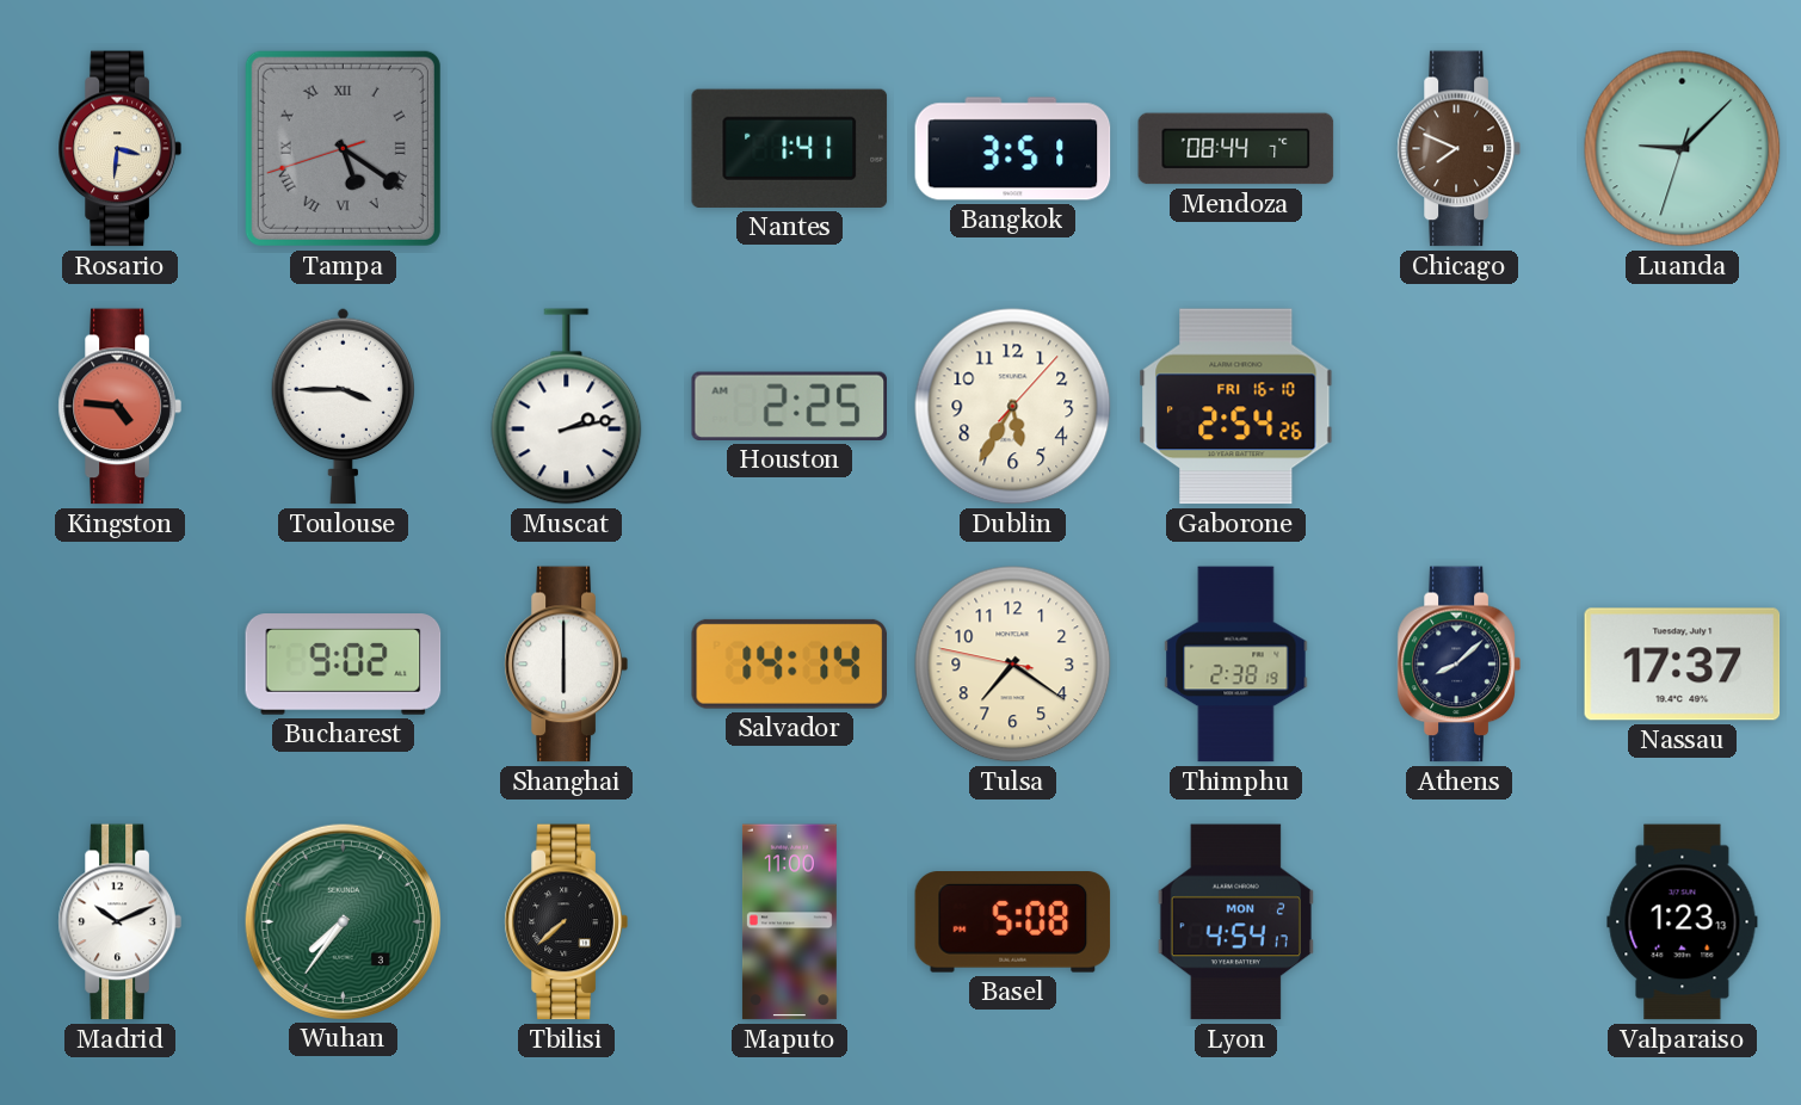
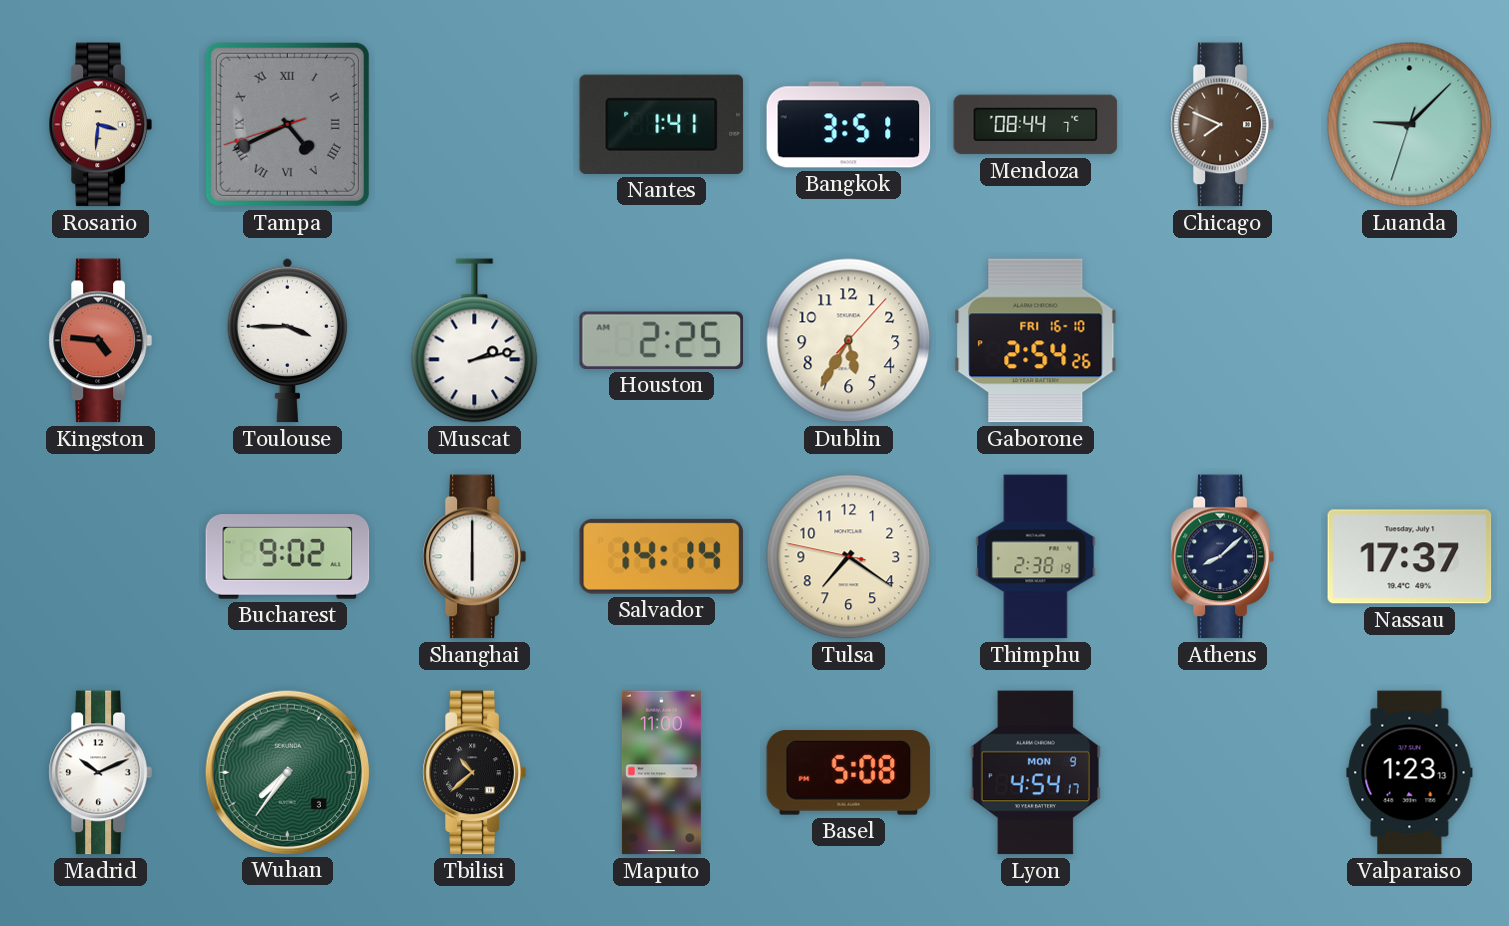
Tampa: 5:20 -> 4:40
Tbilisi: 7:38 -> 10:38
Lyon date: MON 2 -> MON 9
